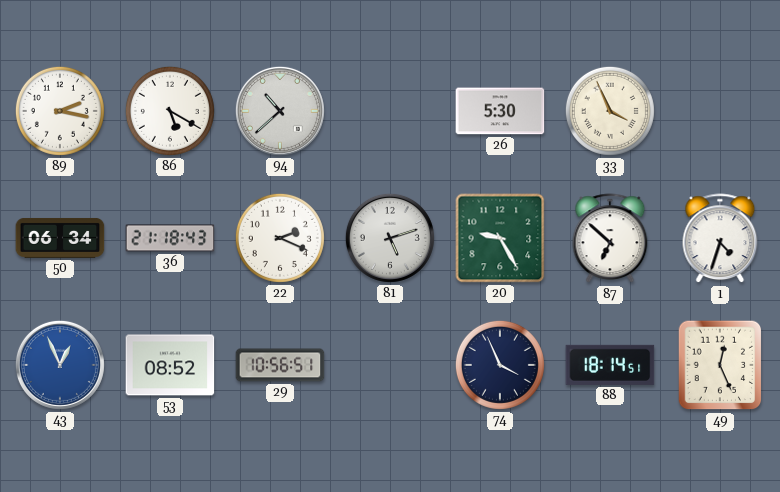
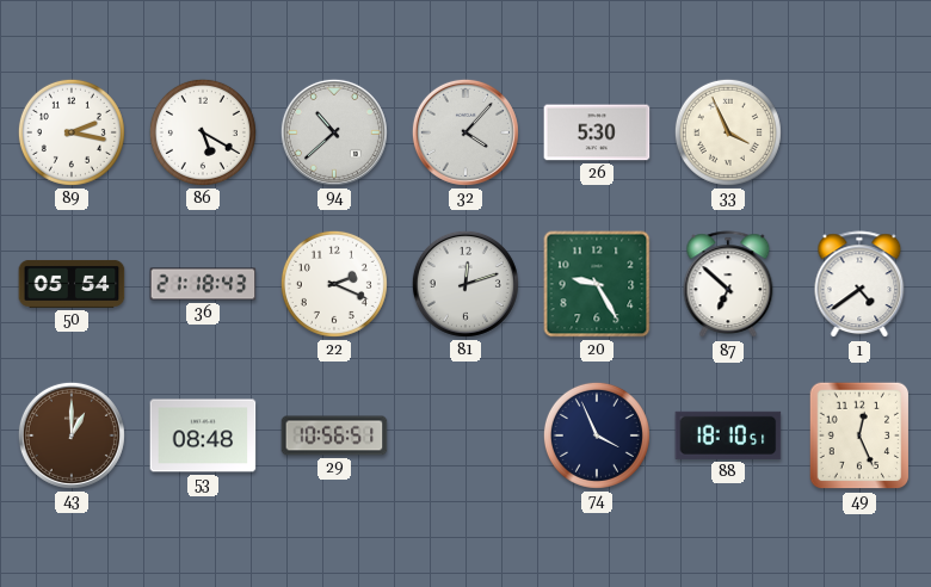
32: none -> 4:07
50: 06:34 -> 05:54
81: 5:12 -> 12:12
1: 4:33 -> 4:39
43: 12:56 -> 1:00
43 dial: blue -> brown
53: 08:52 -> 08:48
88: 18:14 -> 18:10
